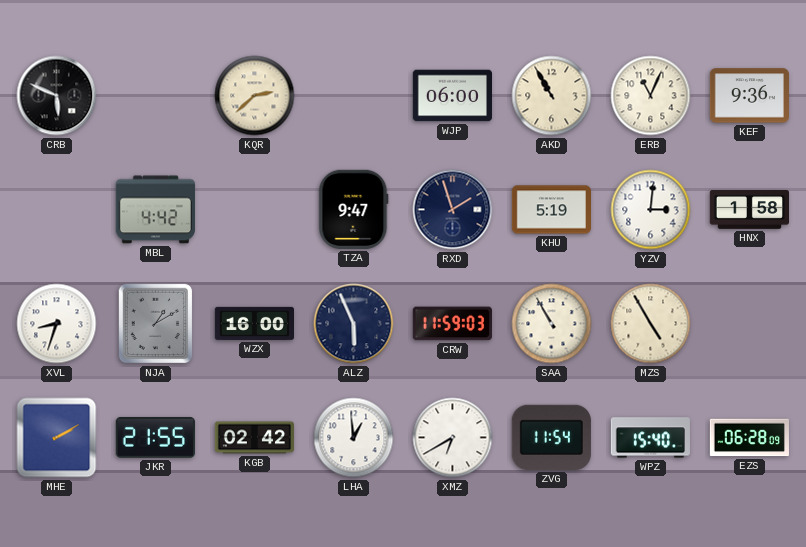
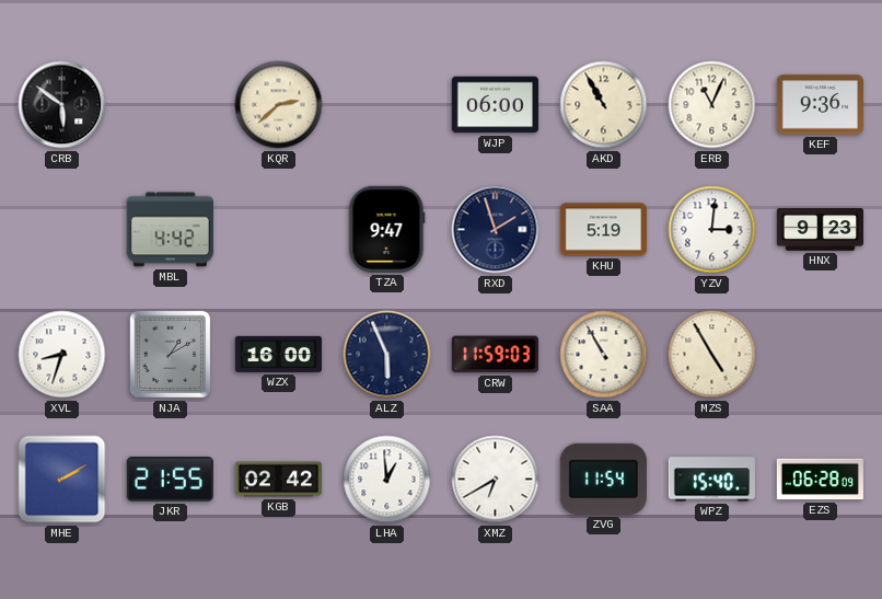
CRB: 5:49 -> 5:51
HNX: 1:58 -> 9:23
